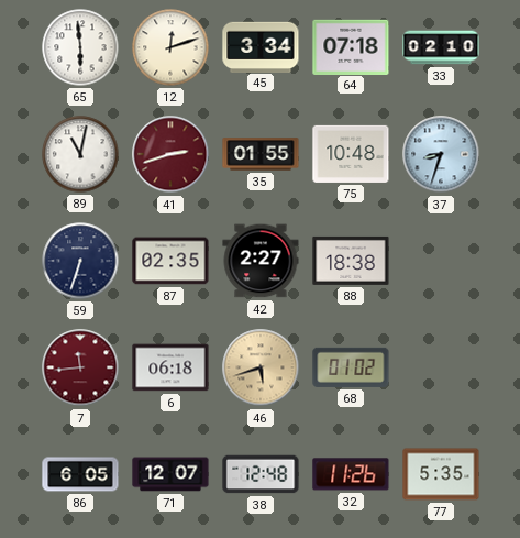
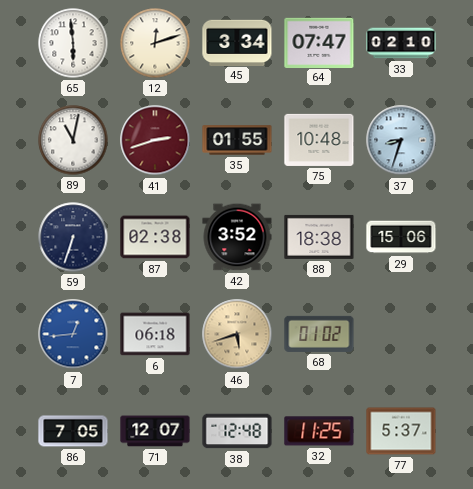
64: 07:18 -> 07:47
87: 02:35 -> 02:38
42: 2:27 -> 3:52
29: none -> 15:06
7: 11:44 -> 12:44
7 dial: burgundy -> blue
86: 6:05 -> 7:05
32: 11:26 -> 11:25
77: 5:35 -> 5:37
